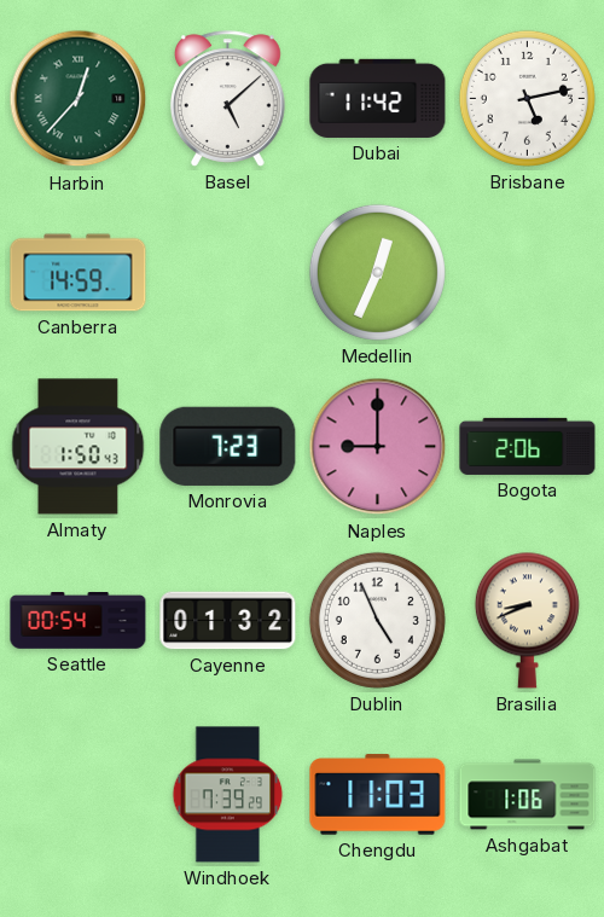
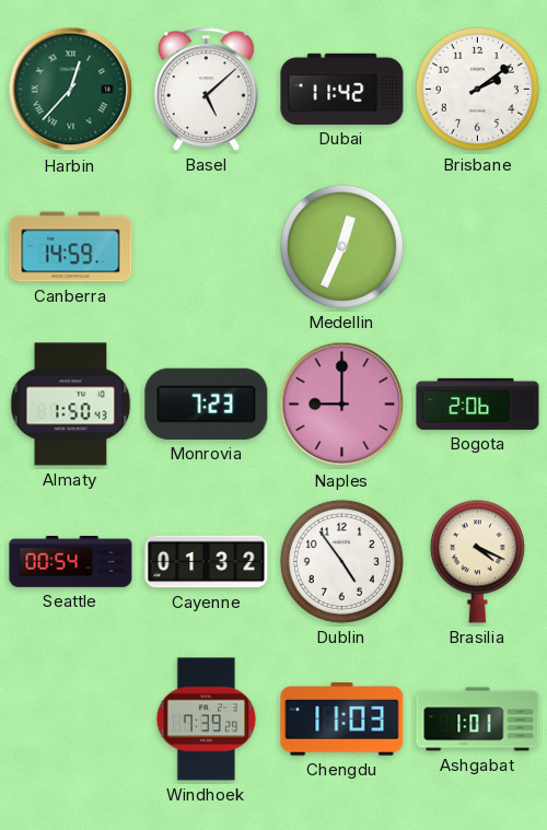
Brisbane: 5:13 -> 2:09
Dublin: 4:56 -> 4:54
Brasilia: 8:41 -> 4:19
Ashgabat: 1:06 -> 1:01
